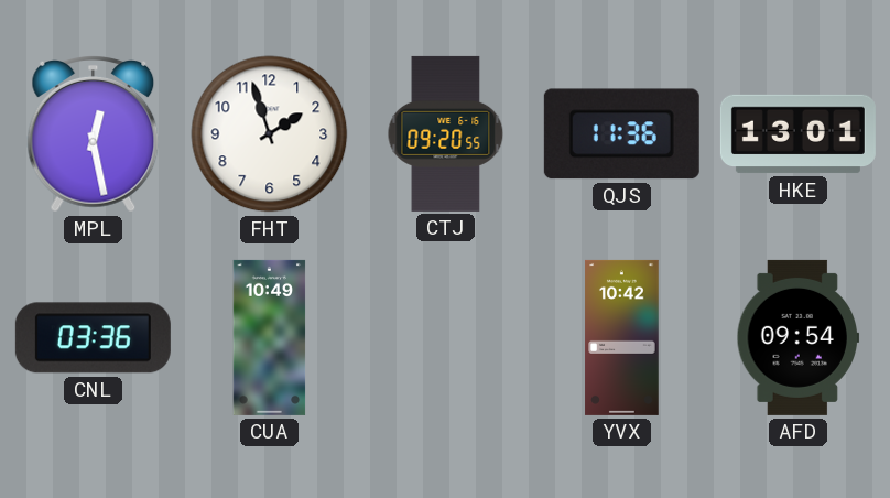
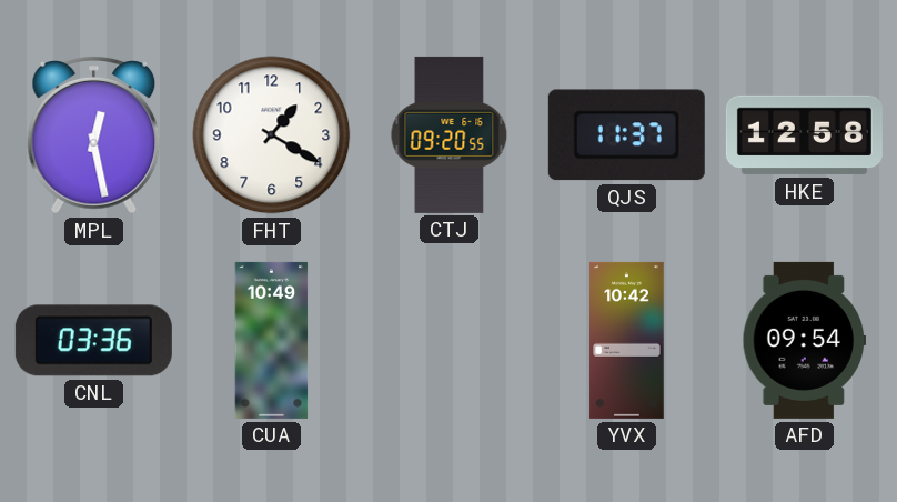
FHT: 1:57 -> 1:20
QJS: 11:36 -> 11:37
HKE: 13:01 -> 12:58
